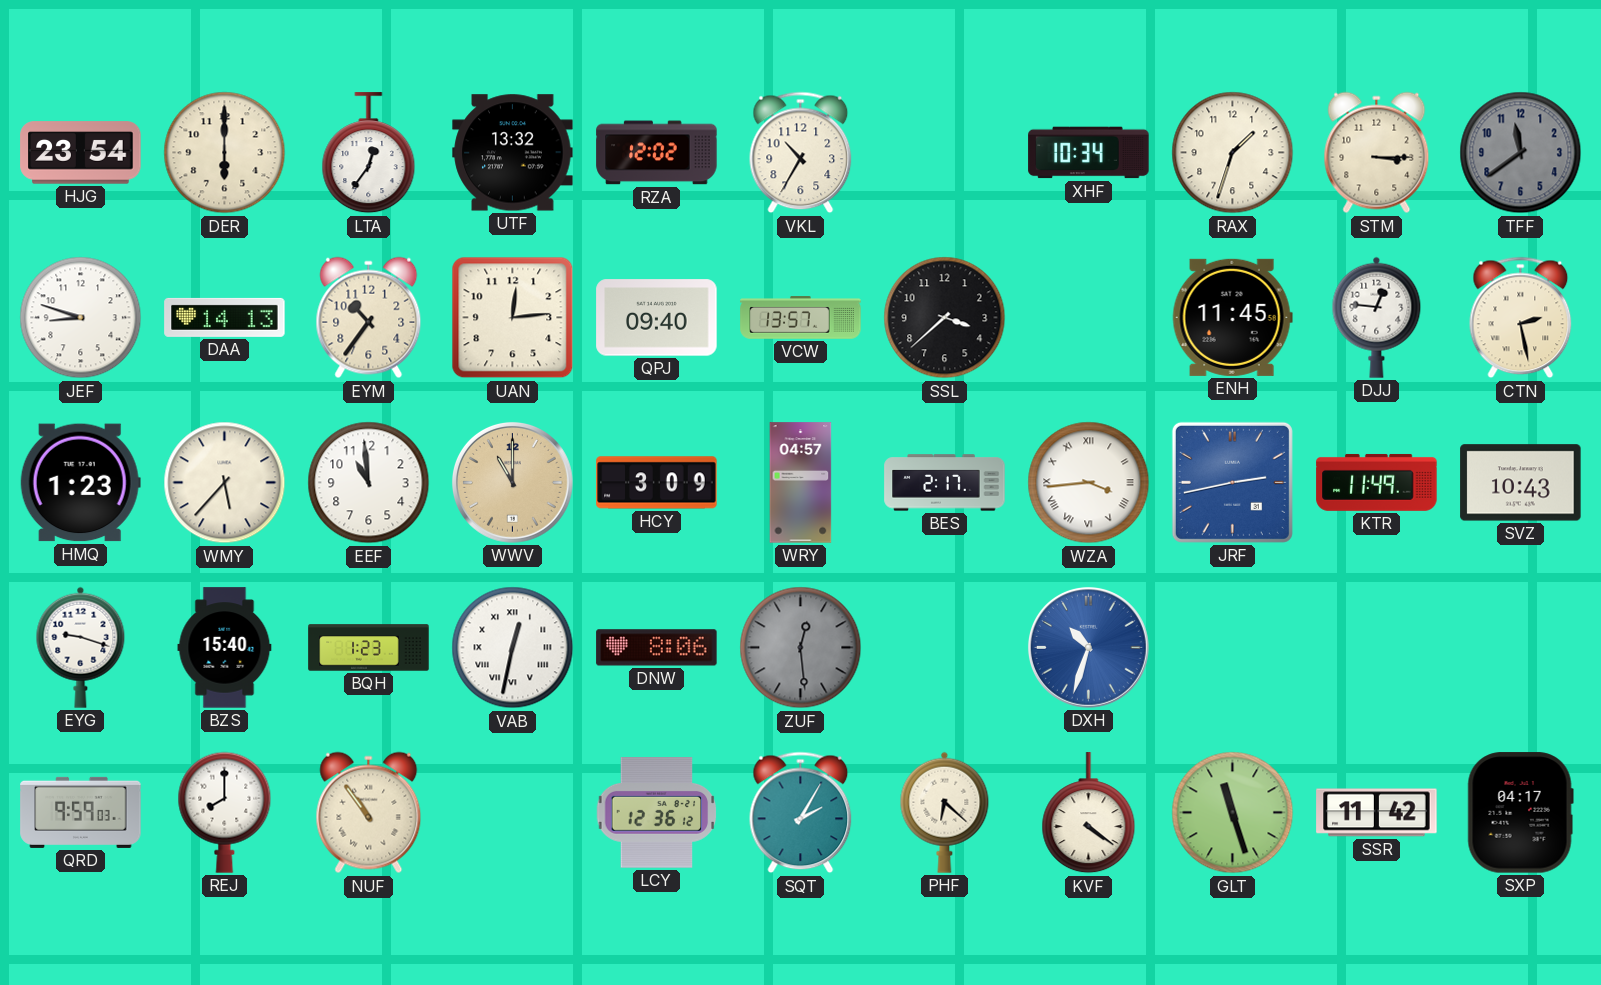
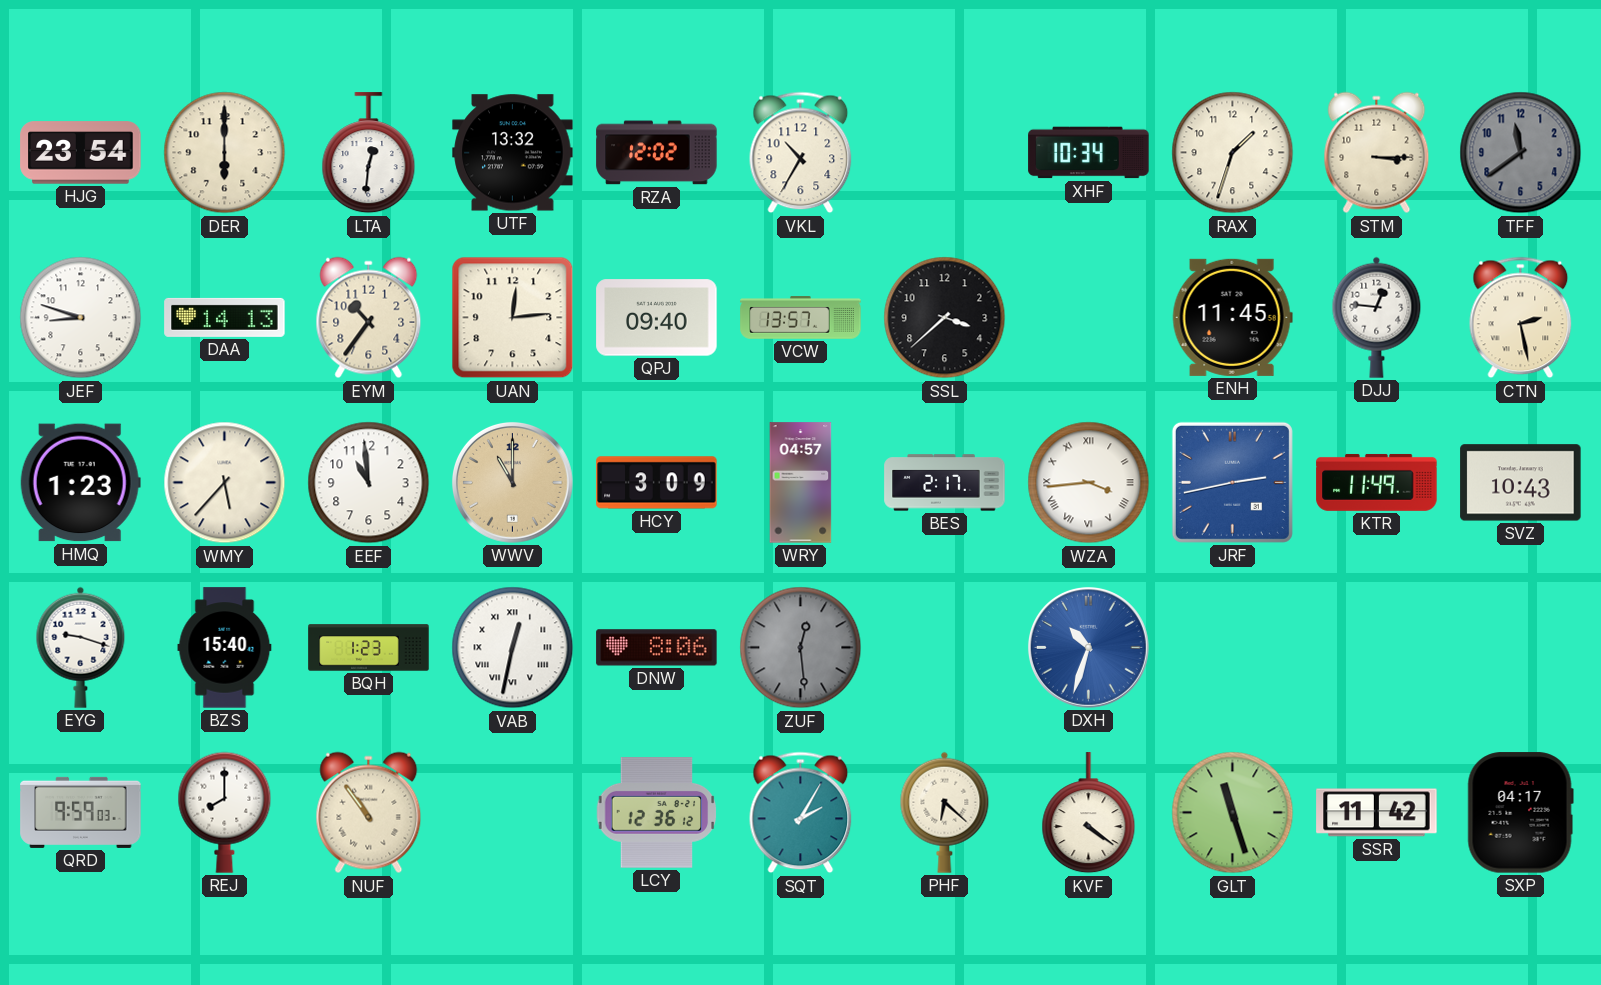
LTA: 12:36 -> 12:31
